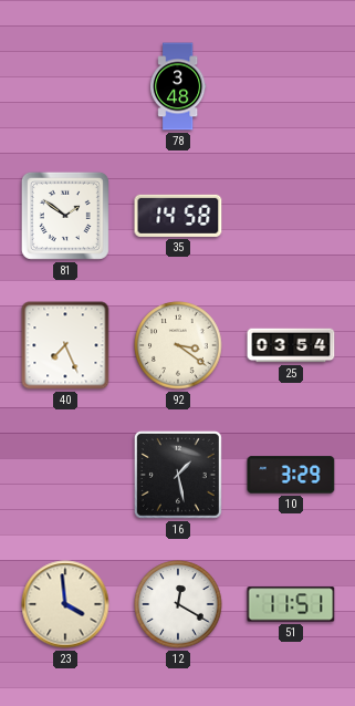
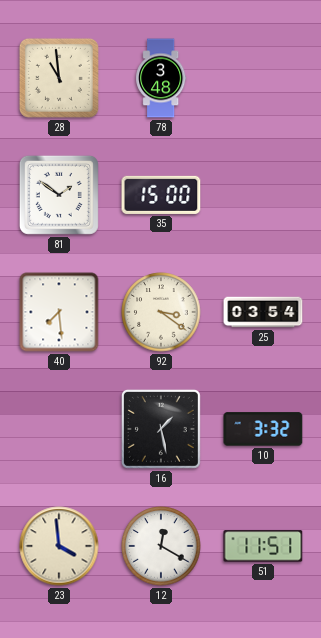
28: none -> 10:59
35: 14:58 -> 15:00
40: 7:26 -> 7:29
10: 3:29 -> 3:32
